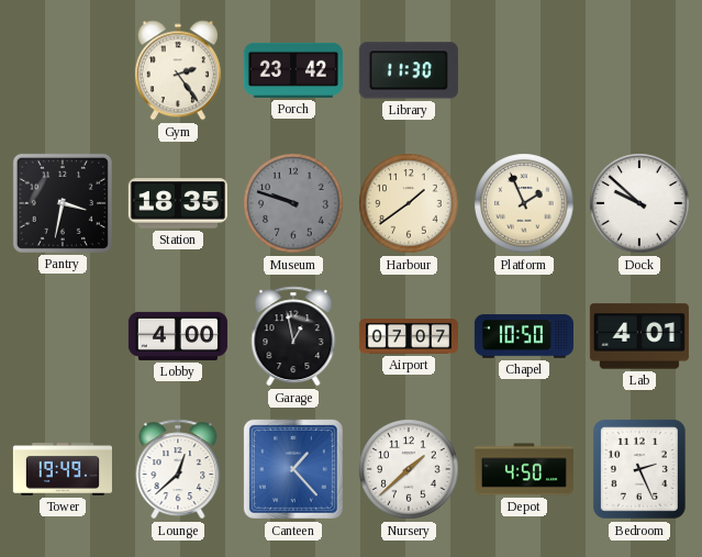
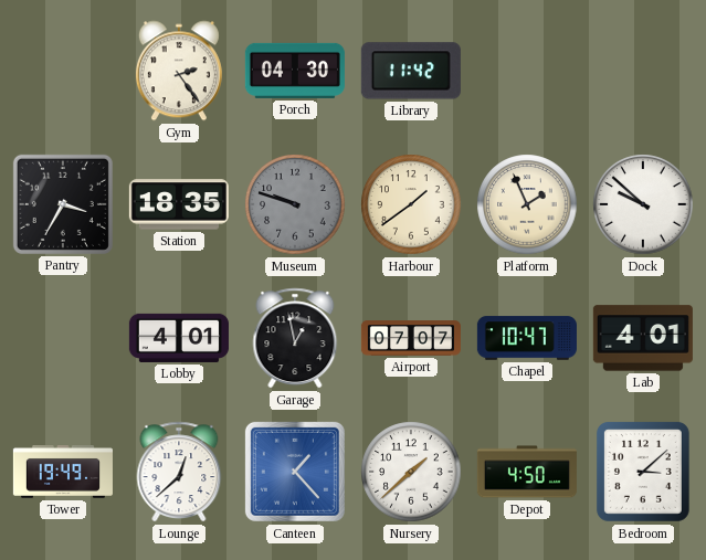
Porch: 23:42 -> 04:30
Library: 11:30 -> 11:42
Pantry: 3:32 -> 3:35
Lobby: 4:00 -> 4:01
Chapel: 10:50 -> 10:47
Bedroom: 2:26 -> 3:08
